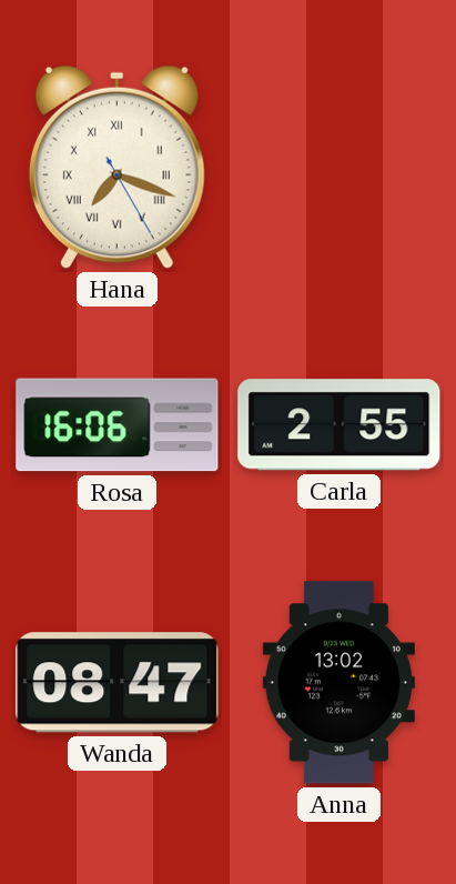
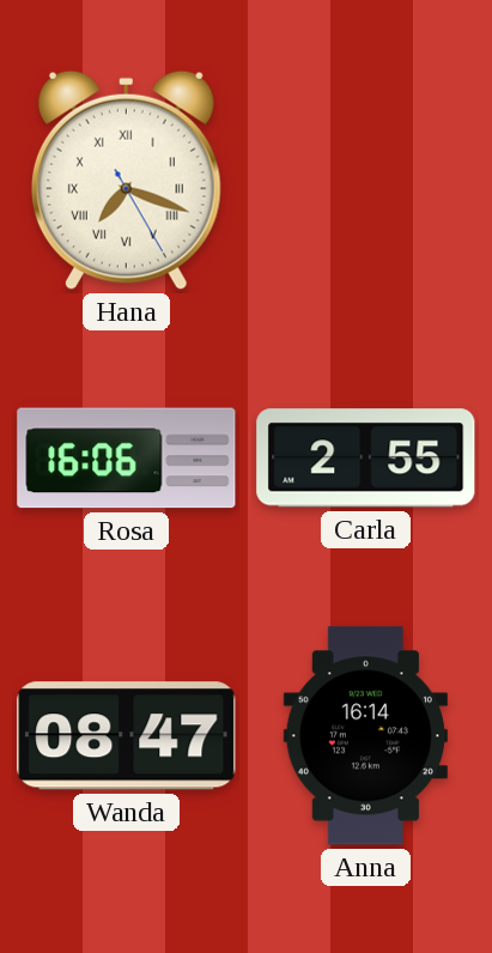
Anna: 13:02 -> 16:14
